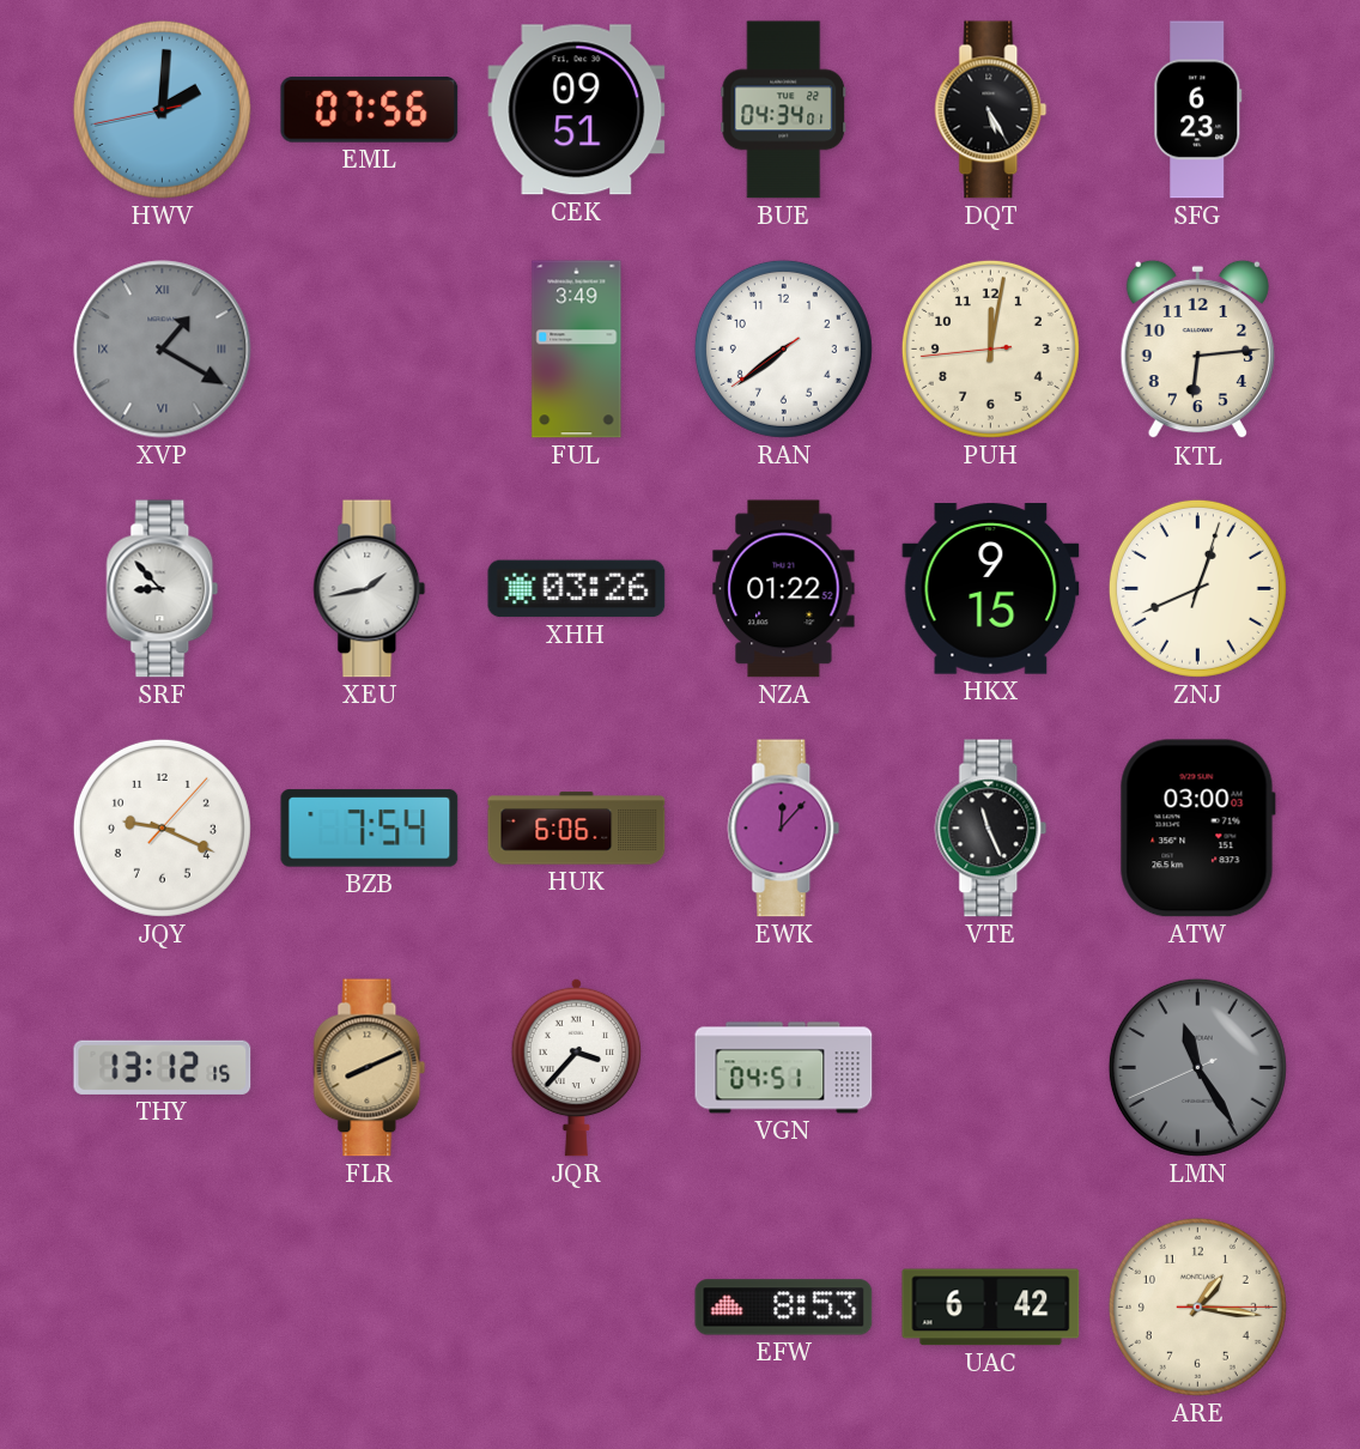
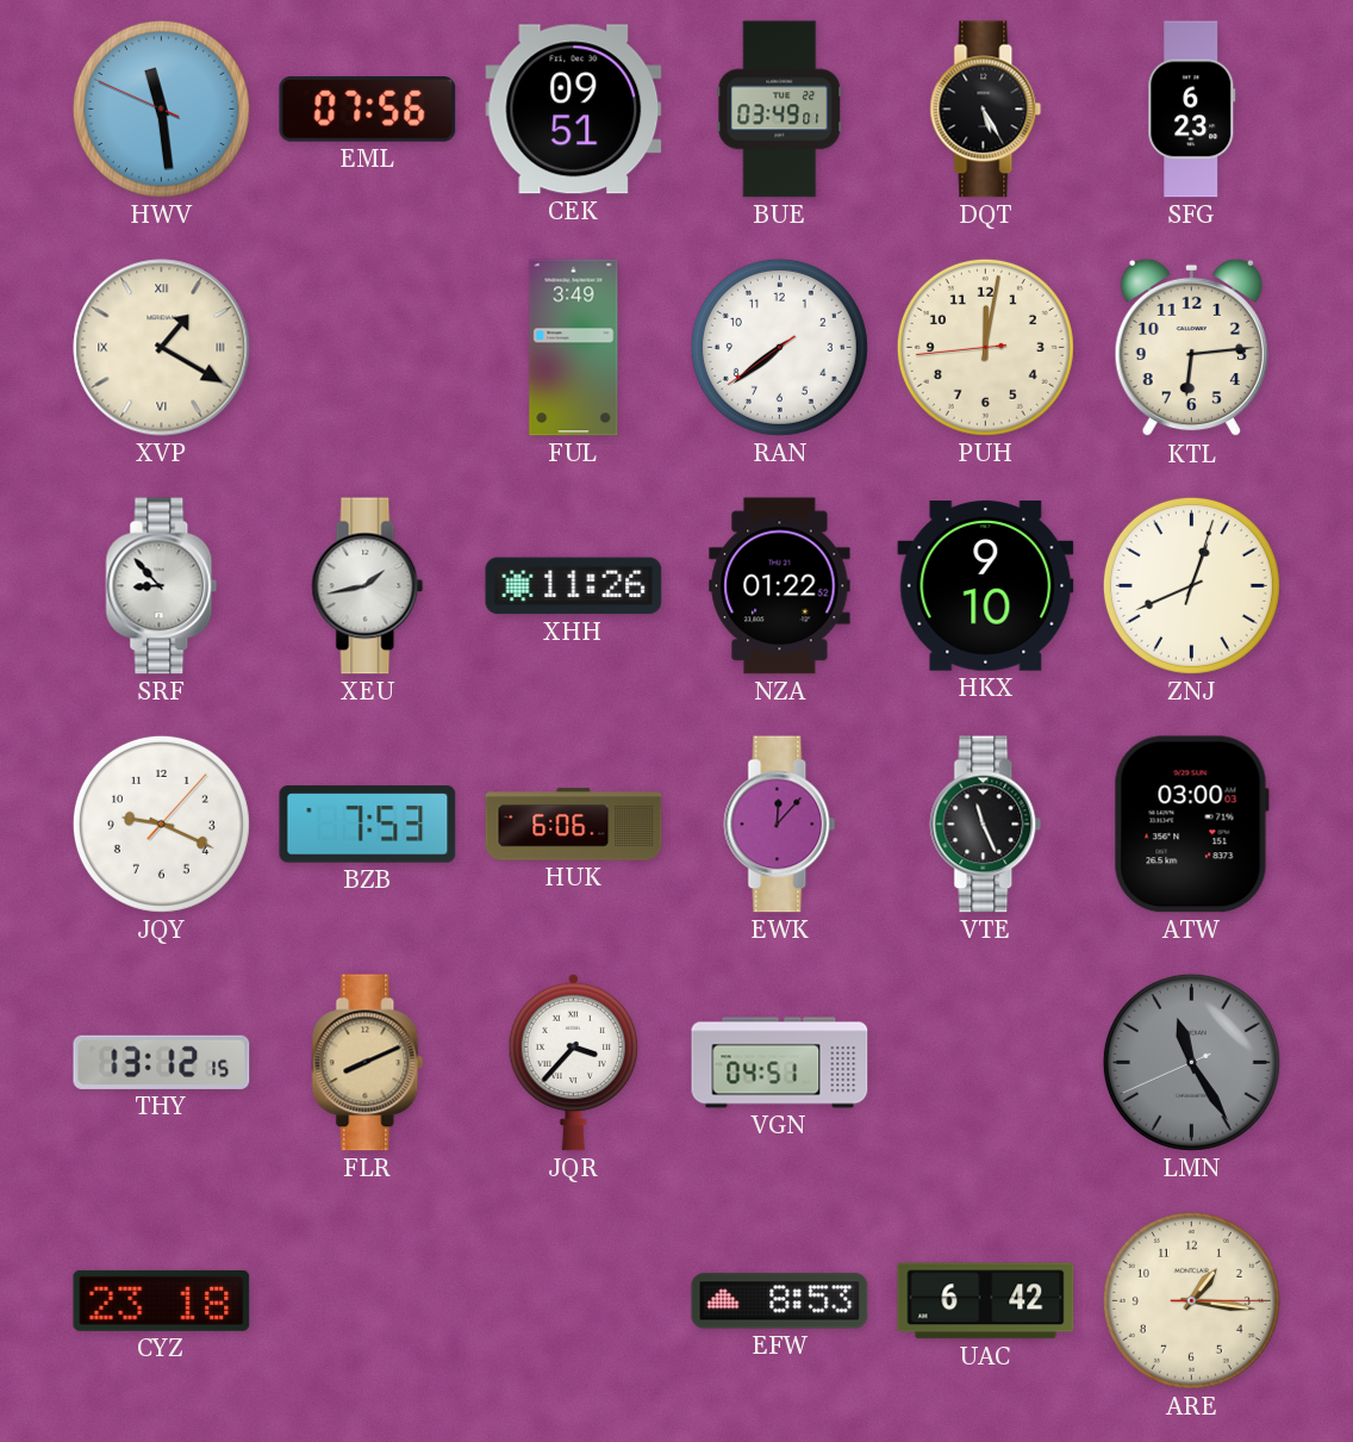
HWV: 2:00 -> 11:28
BUE: 04:34 -> 03:49
XVP dial: grey -> cream
XHH: 03:26 -> 11:26
HKX: 9:15 -> 9:10
BZB: 7:54 -> 7:53
CYZ: none -> 23:18
